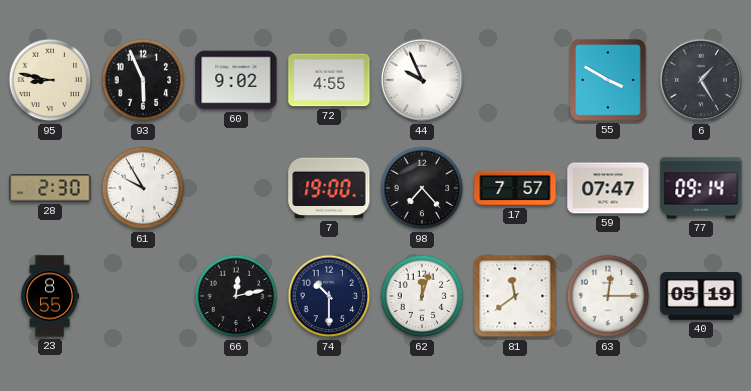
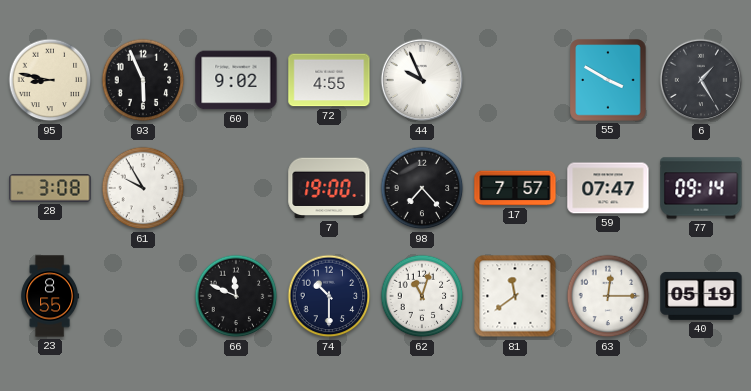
28: 2:30 -> 3:08
66: 12:13 -> 11:49
62: 12:03 -> 11:03
